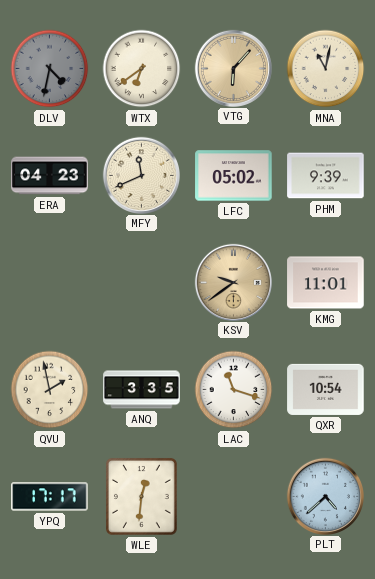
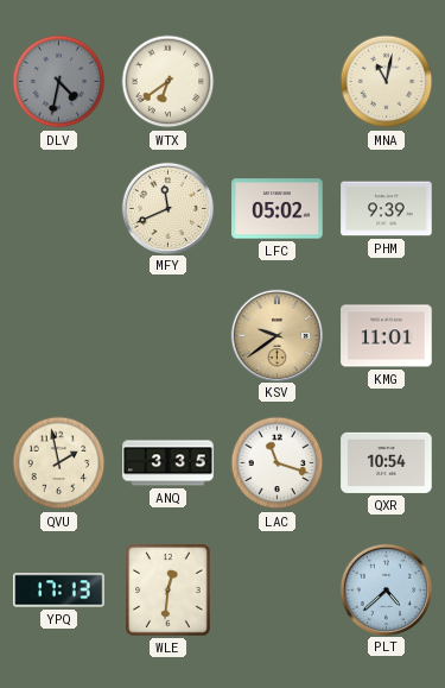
VTG: 6:07 -> none
ERA: 04:23 -> none
YPQ: 17:17 -> 17:13
